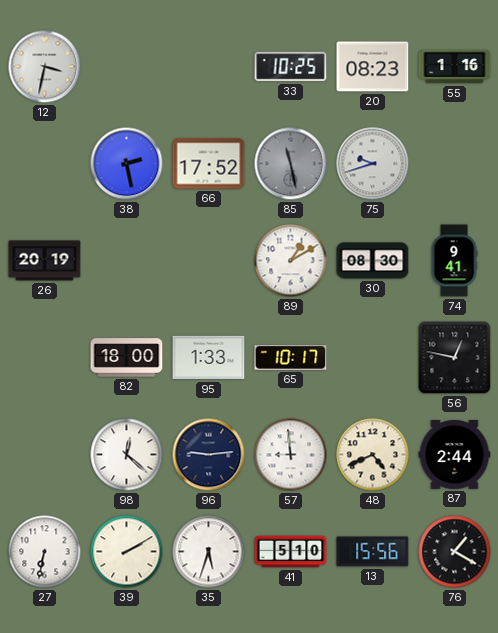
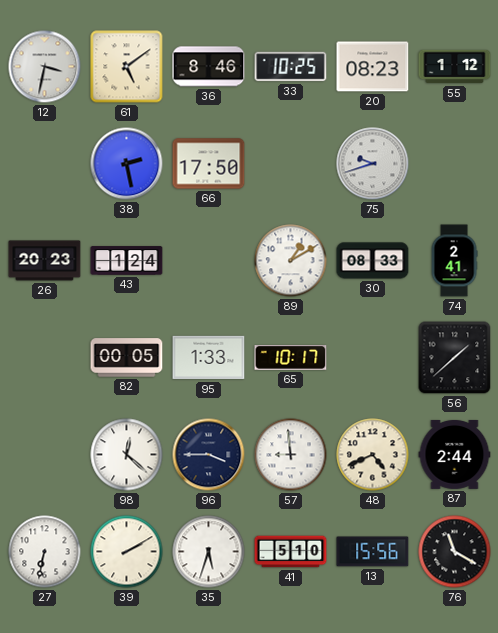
61: none -> 5:09
36: none -> 8:46
55: 1:16 -> 1:12
66: 17:52 -> 17:50
85: 11:28 -> none
26: 20:19 -> 20:23
43: none -> 1:24
30: 08:30 -> 08:33
74: 9:41 -> 2:41
82: 18:00 -> 00:05
56: 12:47 -> 1:38
96: 9:14 -> 3:45
76: 1:20 -> 11:20
